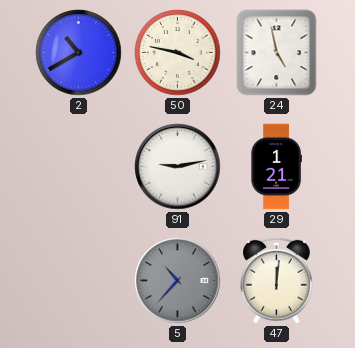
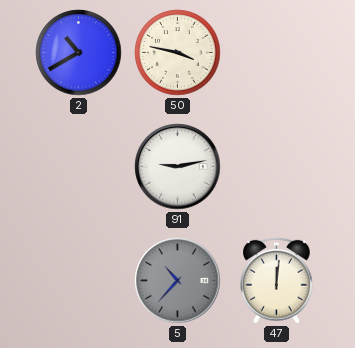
24: 4:58 -> none
29: 1:21 -> none
